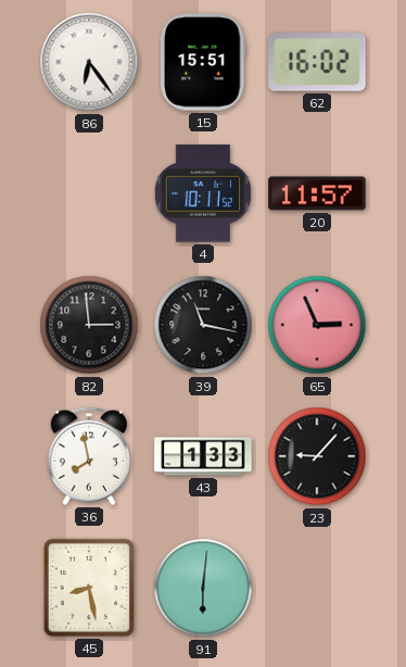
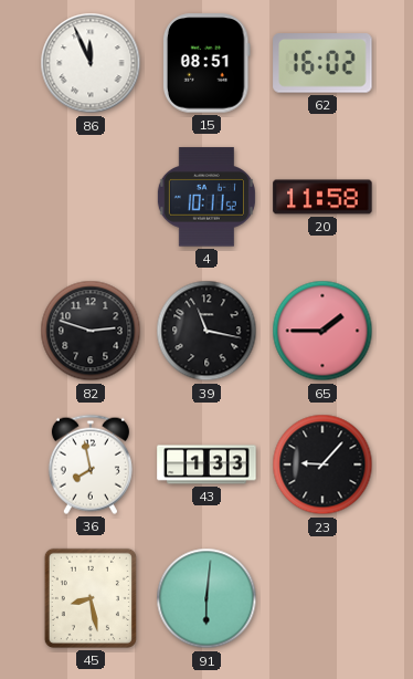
86: 6:24 -> 11:56
15: 15:51 -> 08:51
20: 11:57 -> 11:58
82: 2:59 -> 2:48
65: 2:56 -> 1:45
